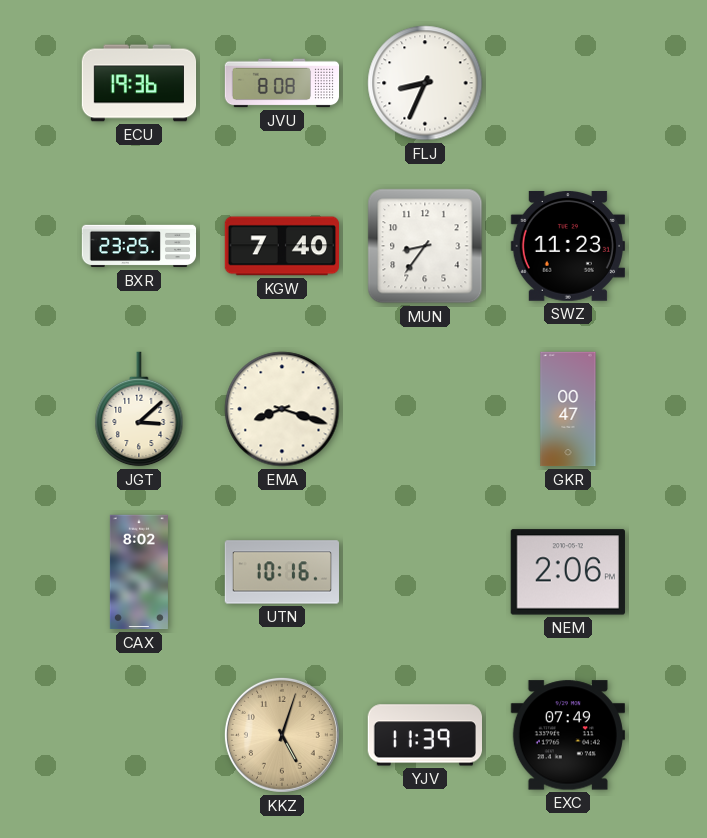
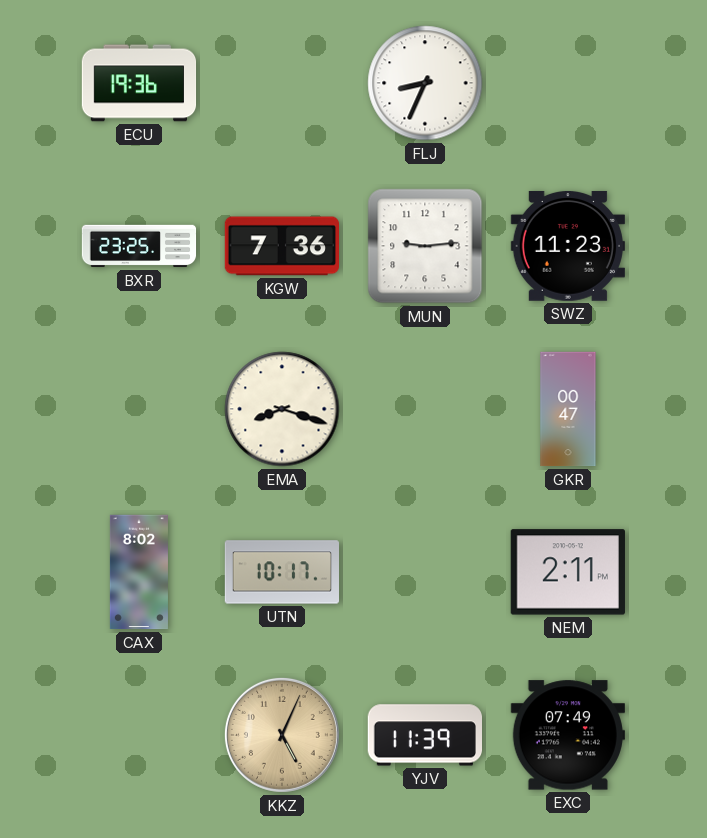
JVU: 8:08 -> none
KGW: 7:40 -> 7:36
MUN: 8:36 -> 9:14
JGT: 3:08 -> none
UTN: 10:16 -> 10:17
NEM: 2:06 -> 2:11
KKZ: 5:03 -> 5:04
